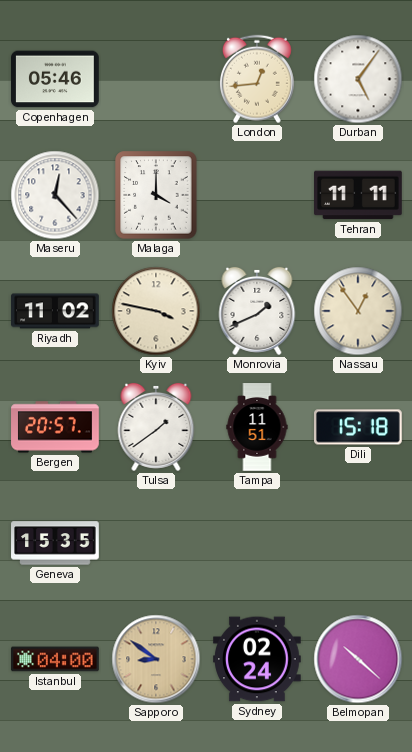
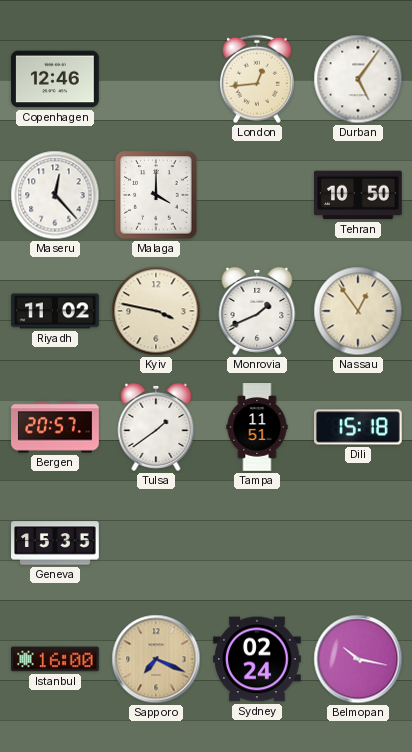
Copenhagen: 05:46 -> 12:46
Tehran: 11:11 -> 10:50
Istanbul: 04:00 -> 16:00
Sapporo: 8:51 -> 7:19
Belmopan: 10:22 -> 10:17
